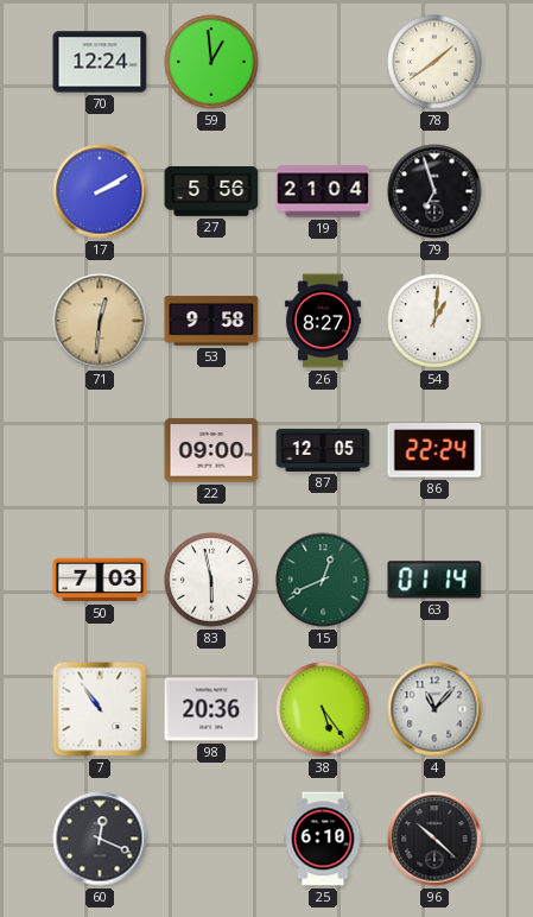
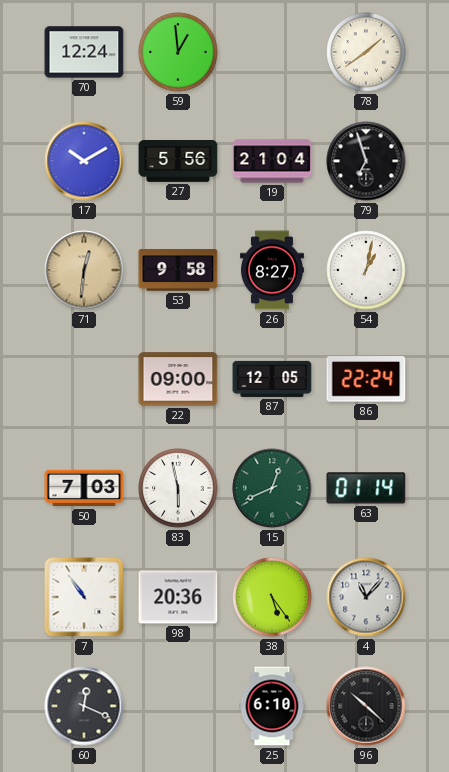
17: 2:10 -> 10:10
54: 1:01 -> 1:02
